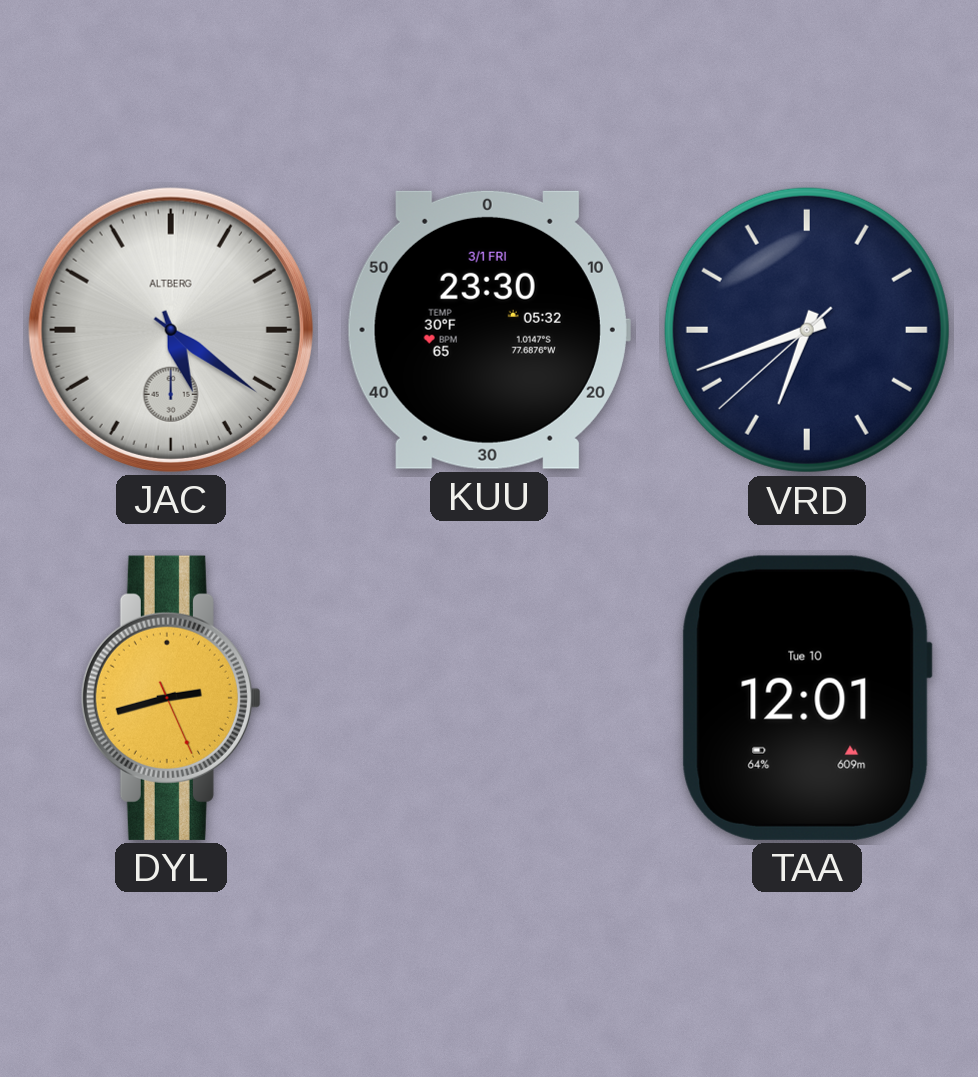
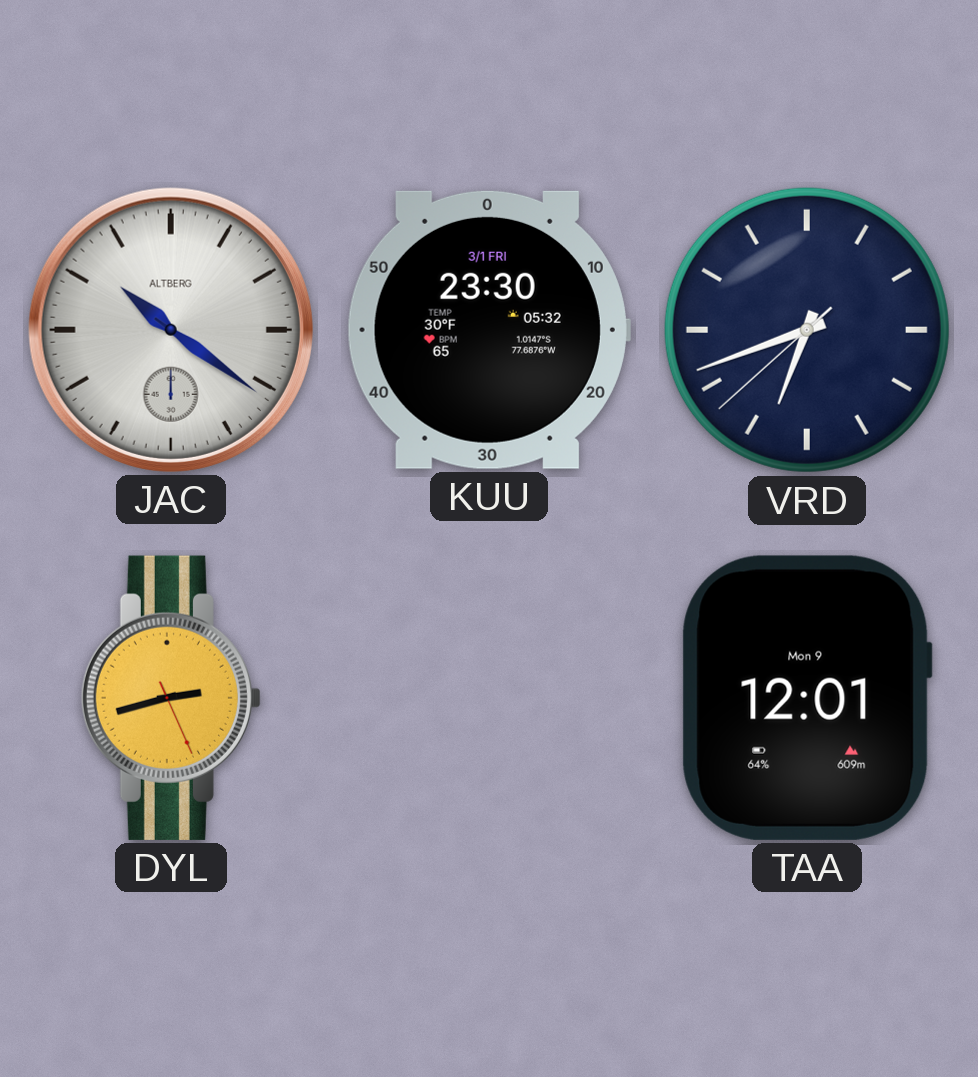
JAC: 5:21 -> 10:21
TAA date: Tue 10 -> Mon 9
